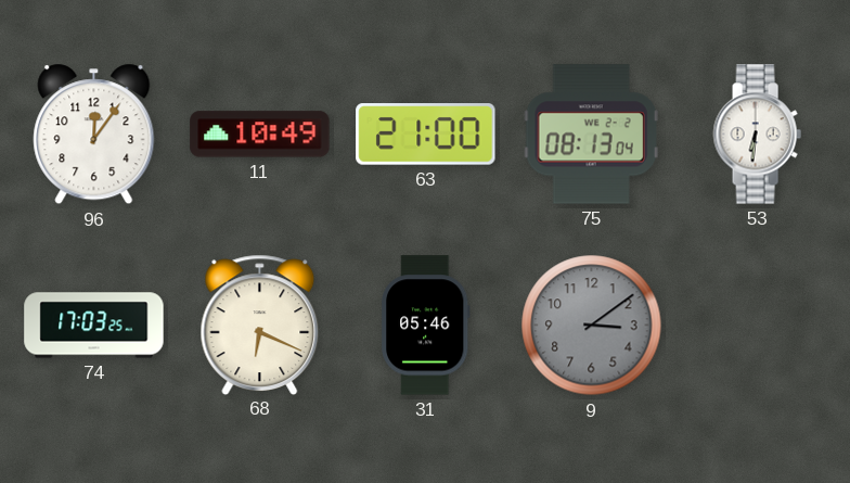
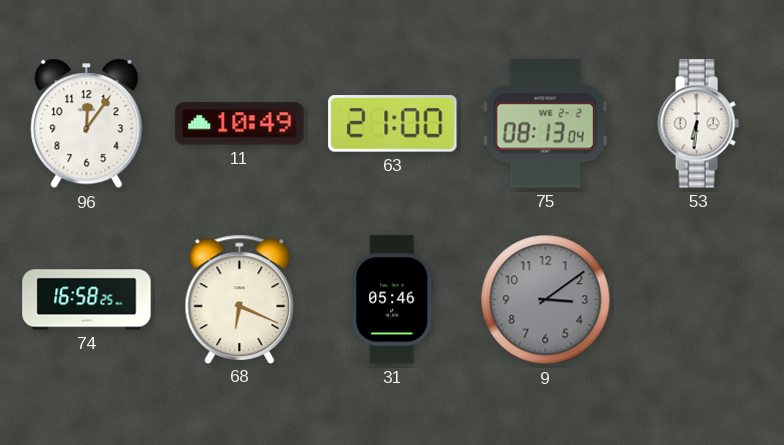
74: 17:03 -> 16:58
